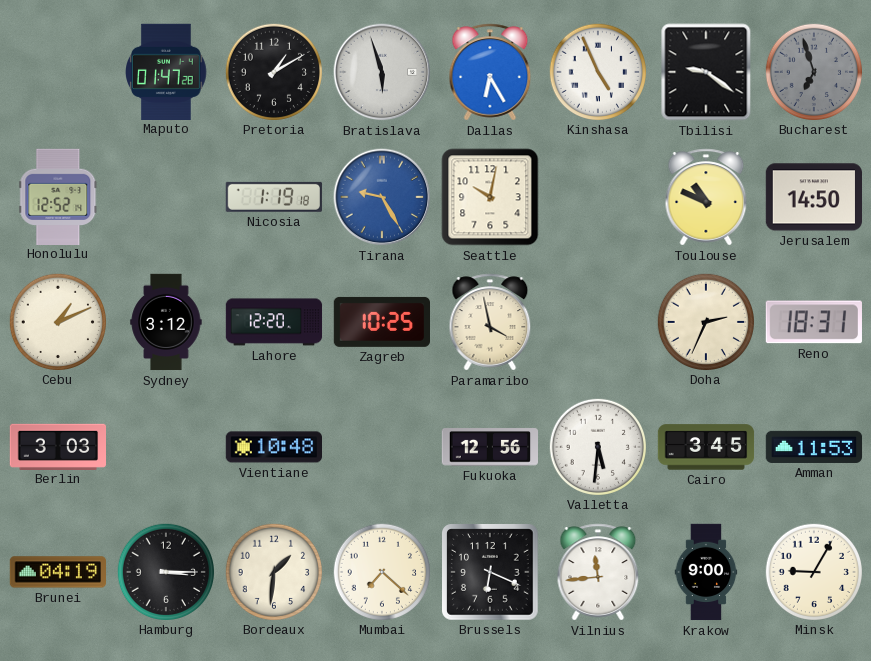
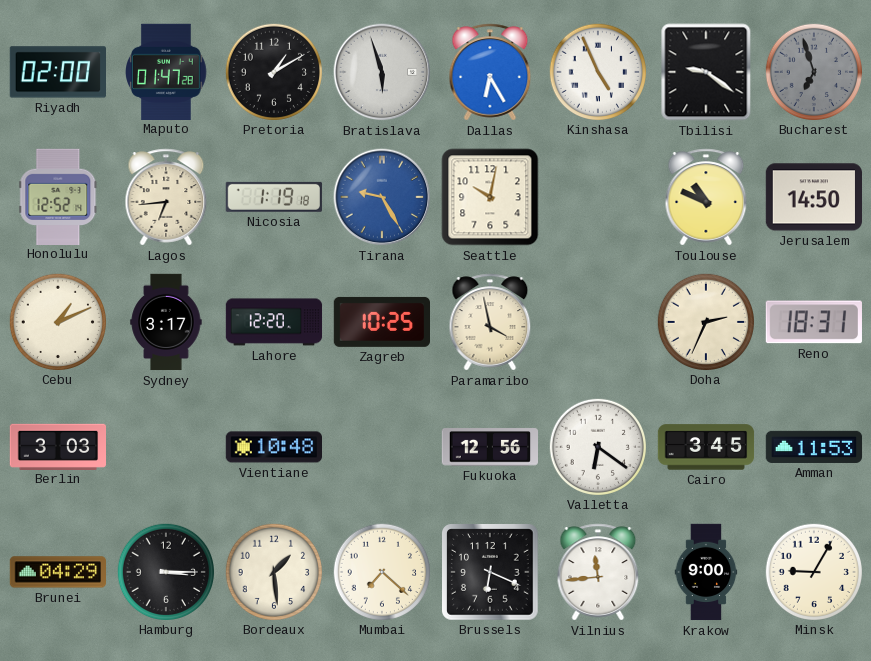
Riyadh: none -> 02:00
Lagos: none -> 6:44
Sydney: 3:12 -> 3:17
Valletta: 5:31 -> 6:21
Brunei: 04:19 -> 04:29
Bordeaux: 1:31 -> 1:29
